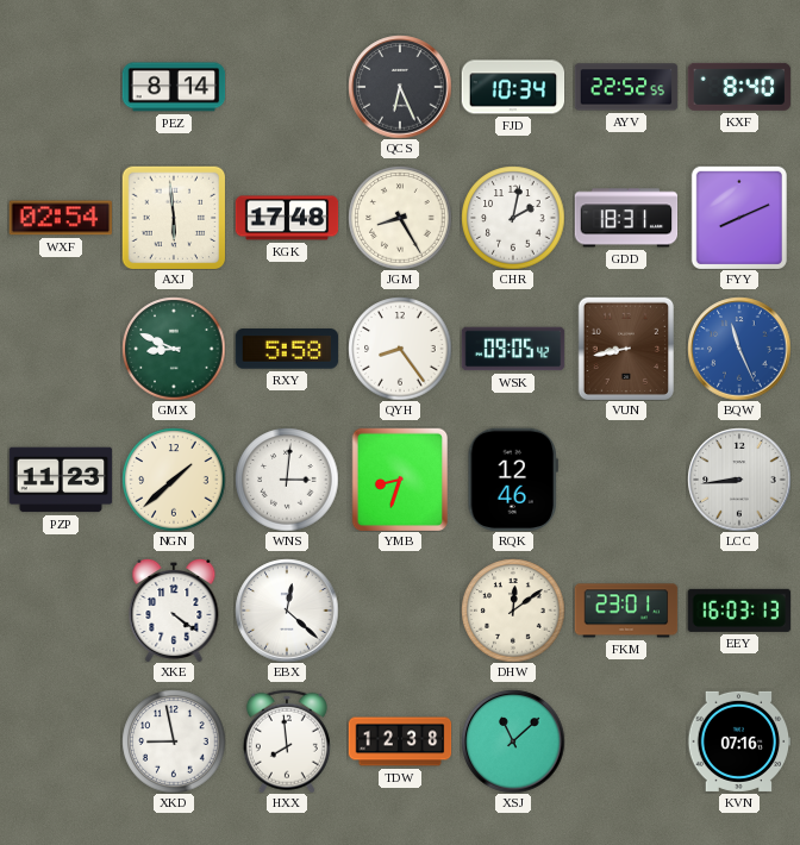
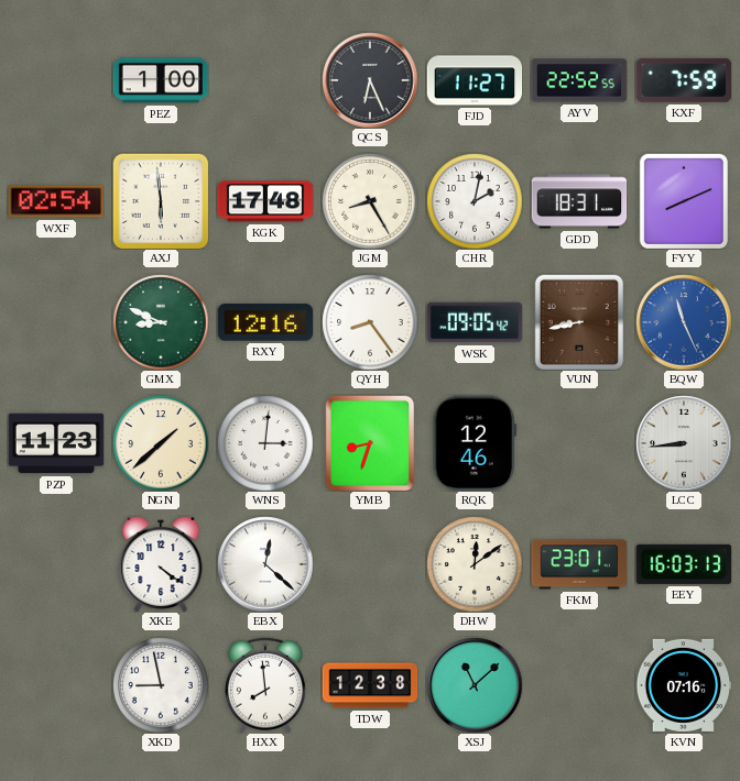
PEZ: 8:14 -> 1:00
FJD: 10:34 -> 11:27
KXF: 8:40 -> 7:59
RXY: 5:58 -> 12:16
